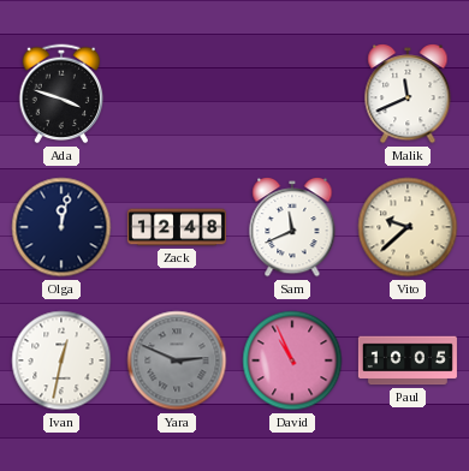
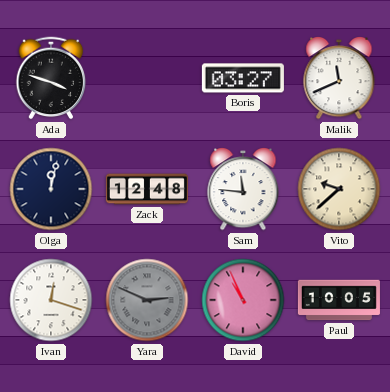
Boris: none -> 03:27
Sam: 11:41 -> 11:46
Ivan: 12:32 -> 12:18
